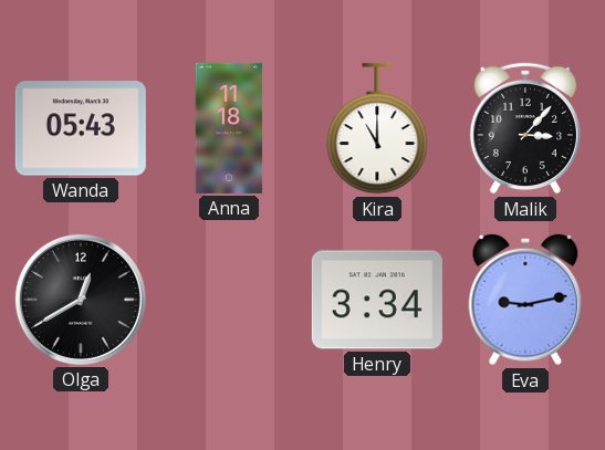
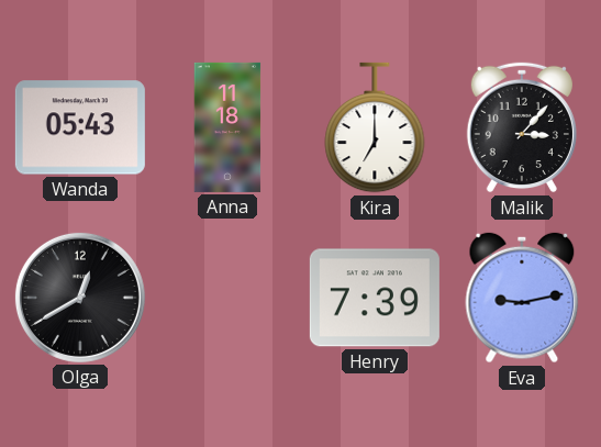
Kira: 11:00 -> 7:00
Henry: 3:34 -> 7:39
